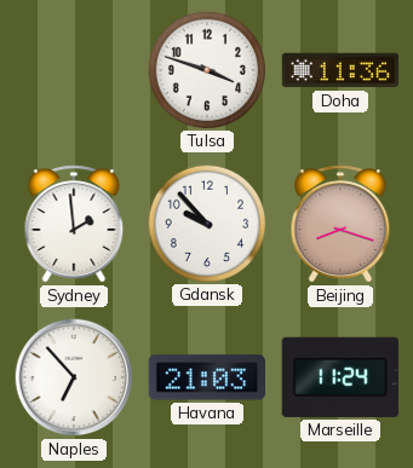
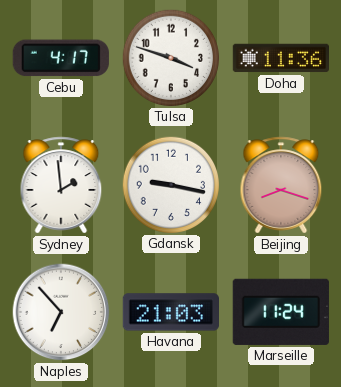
Cebu: none -> 4:17
Gdansk: 9:53 -> 9:17
